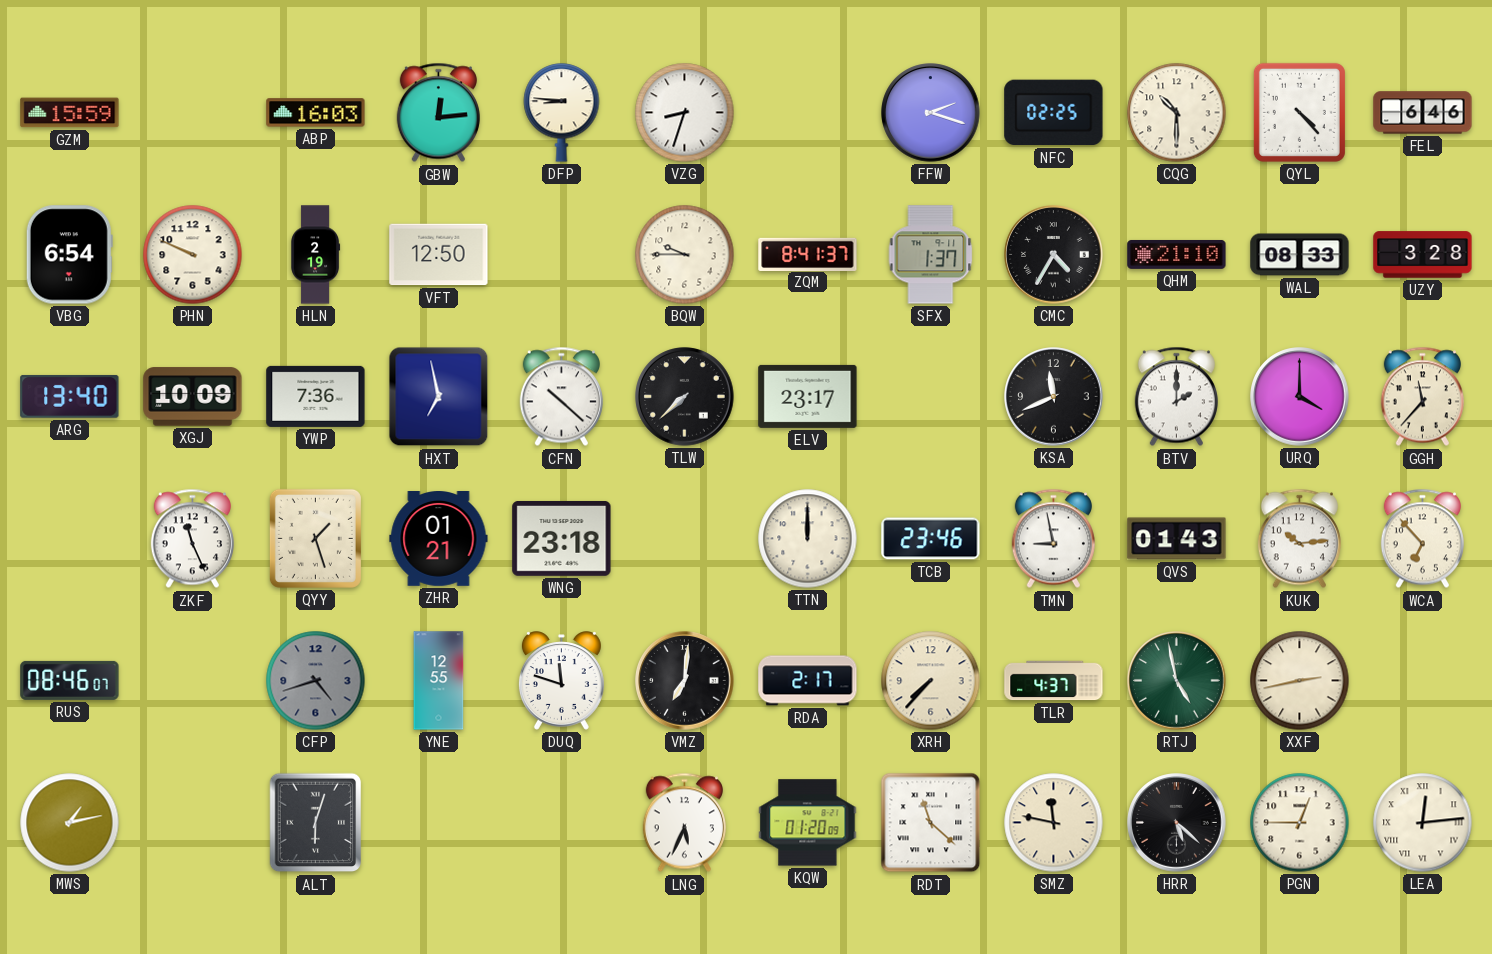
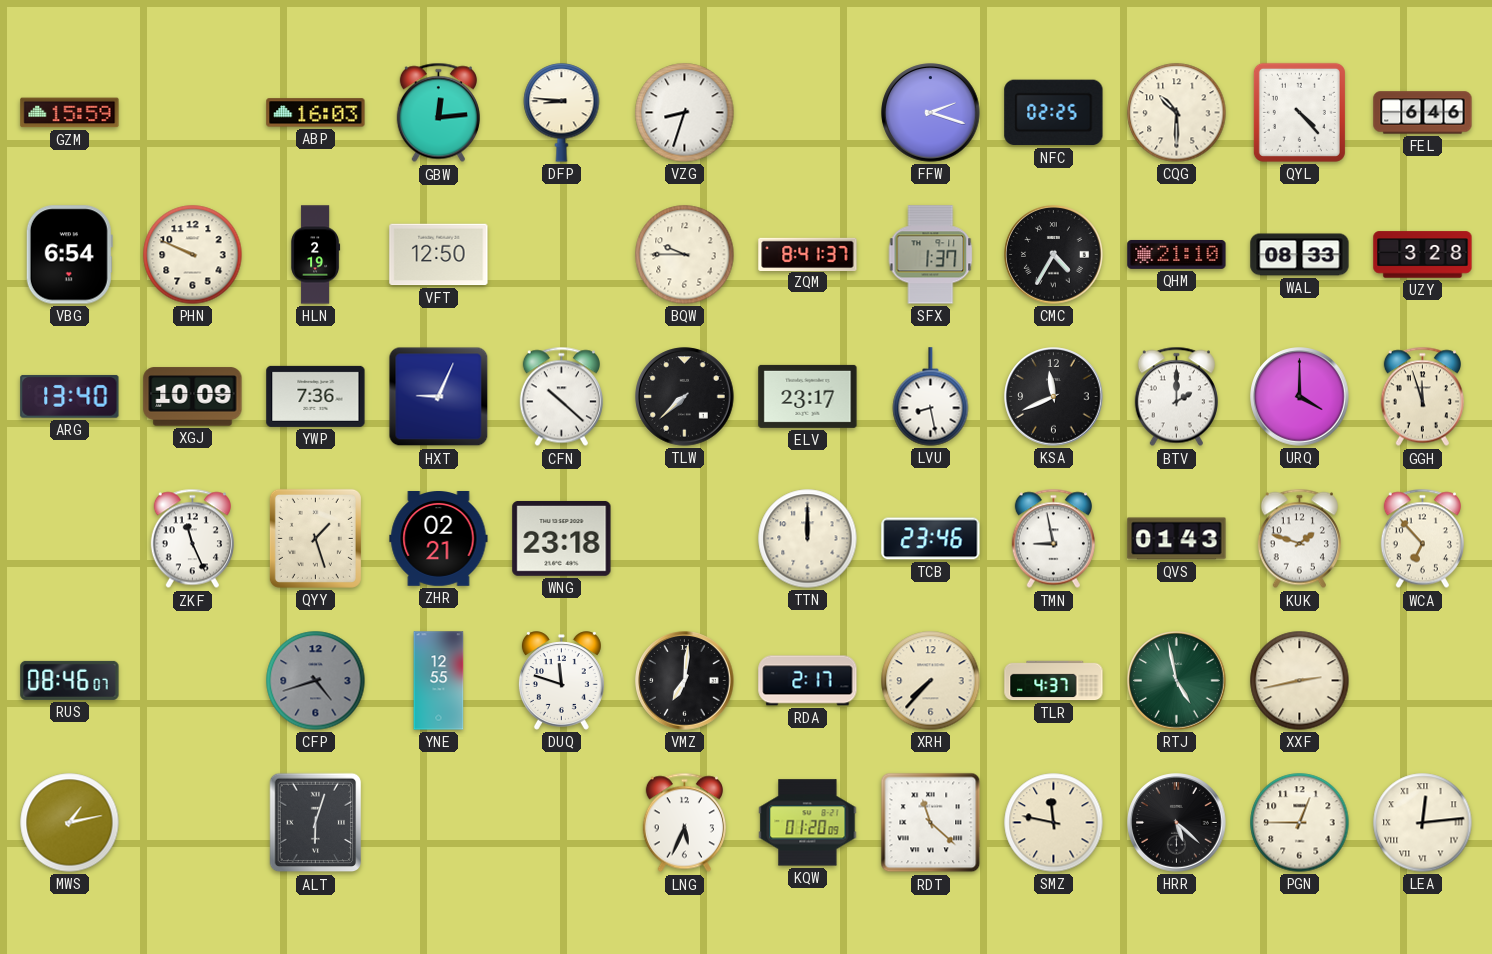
HXT: 6:58 -> 9:04
LVU: none -> 8:28
GGH: 11:37 -> 11:57
ZHR: 01:21 -> 02:21
KUK: 10:14 -> 1:48
